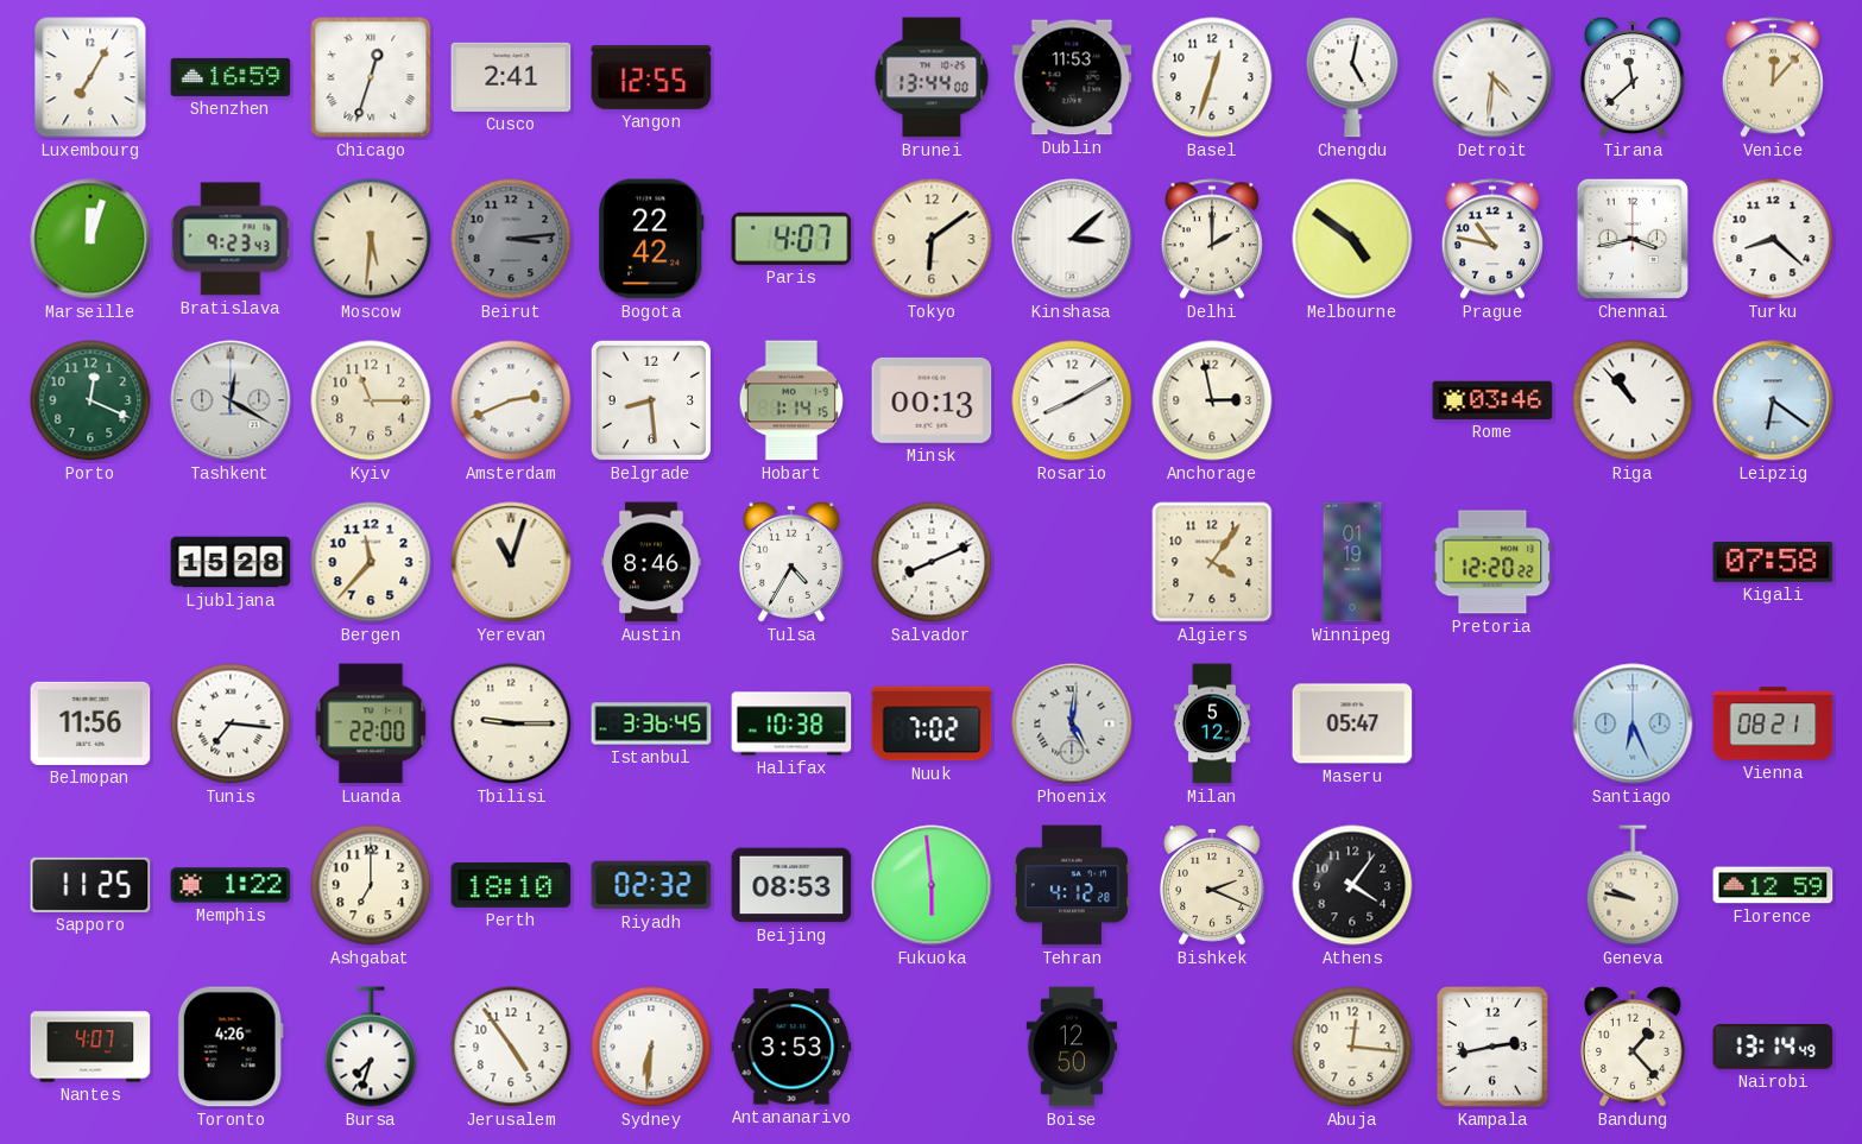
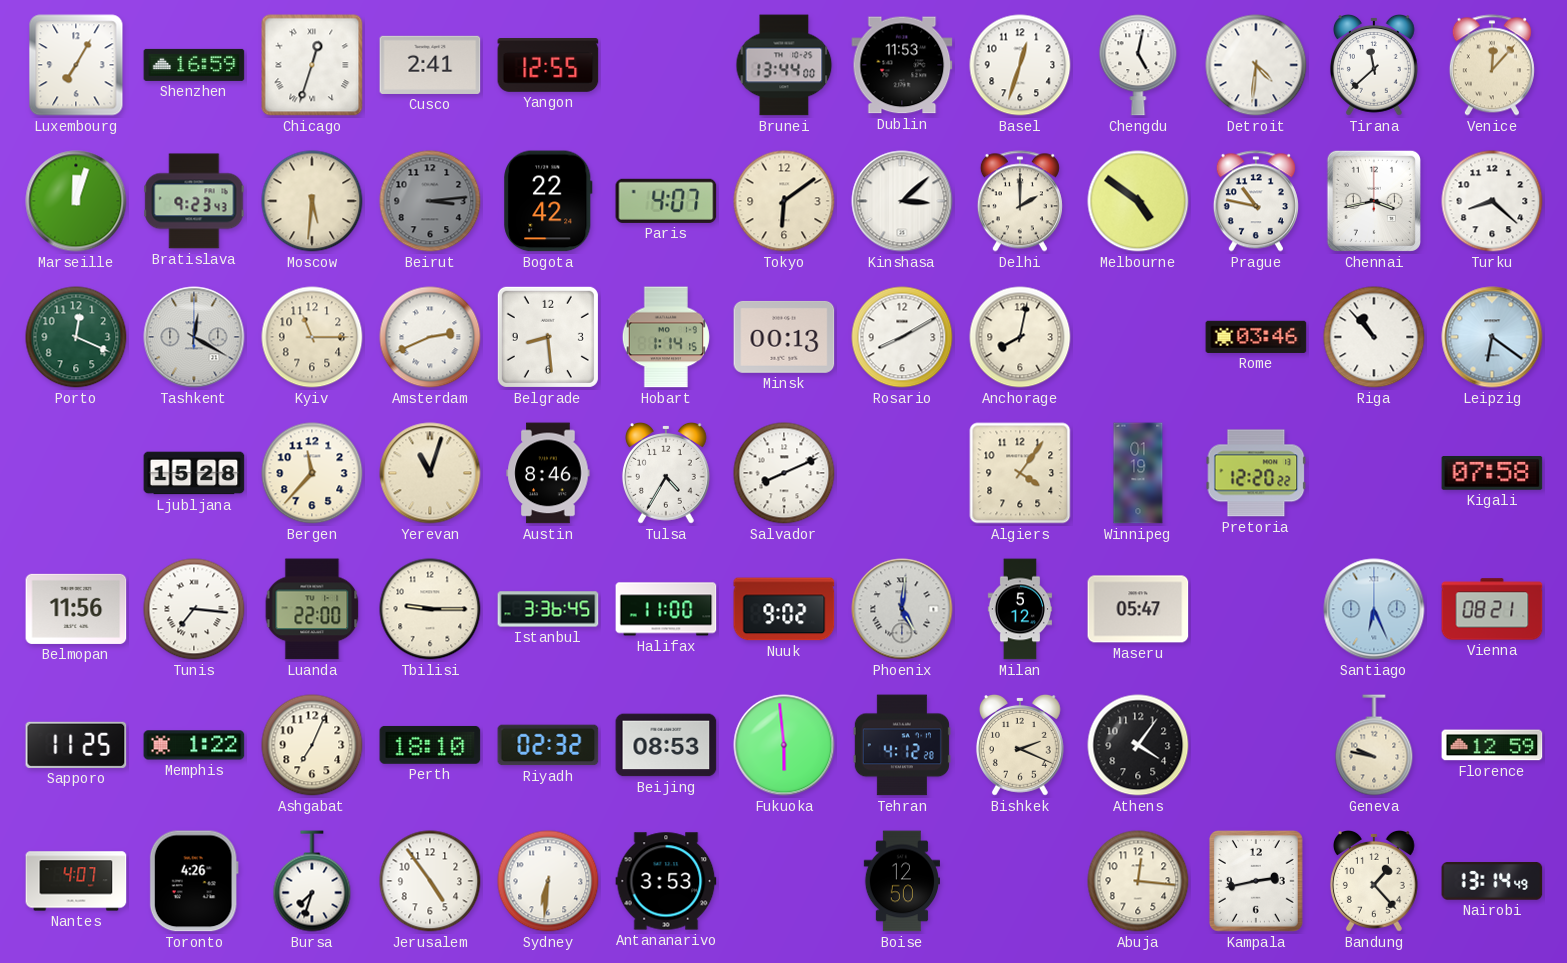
Anchorage: 2:58 -> 8:02
Halifax: 10:38 -> 11:00
Nuuk: 7:02 -> 9:02
Ashgabat: 7:00 -> 7:04
